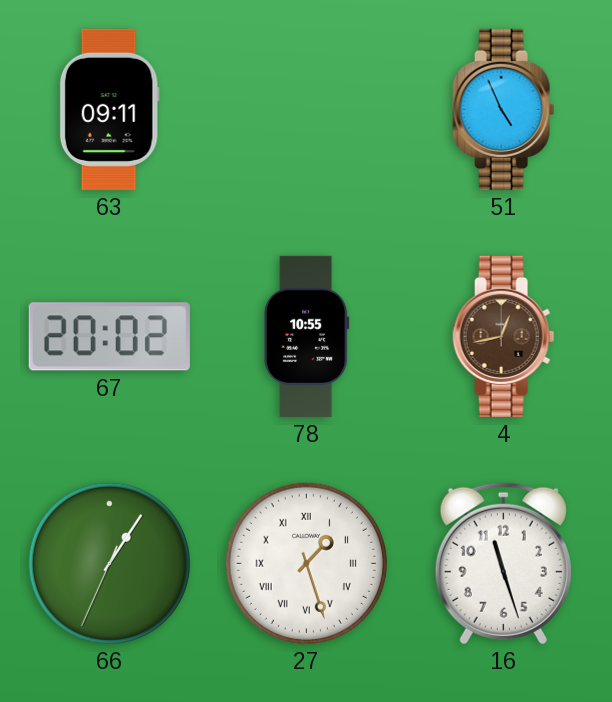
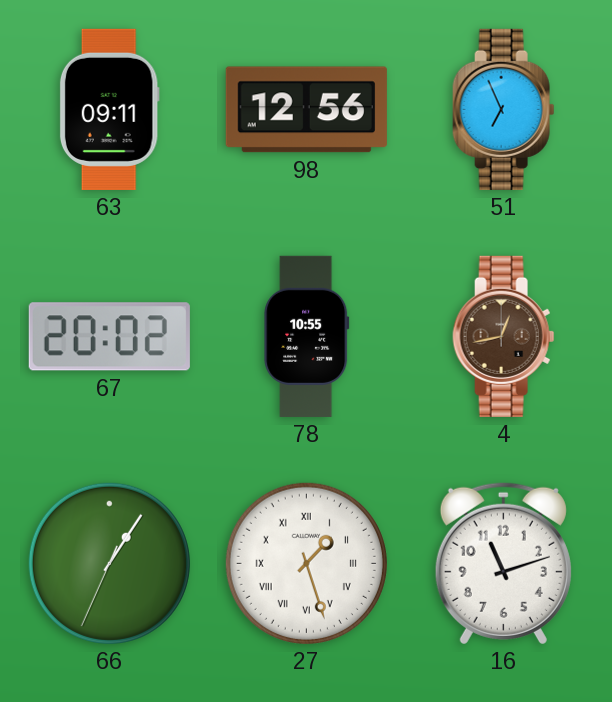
98: none -> 12:56
51: 4:56 -> 6:56
16: 11:27 -> 11:12
